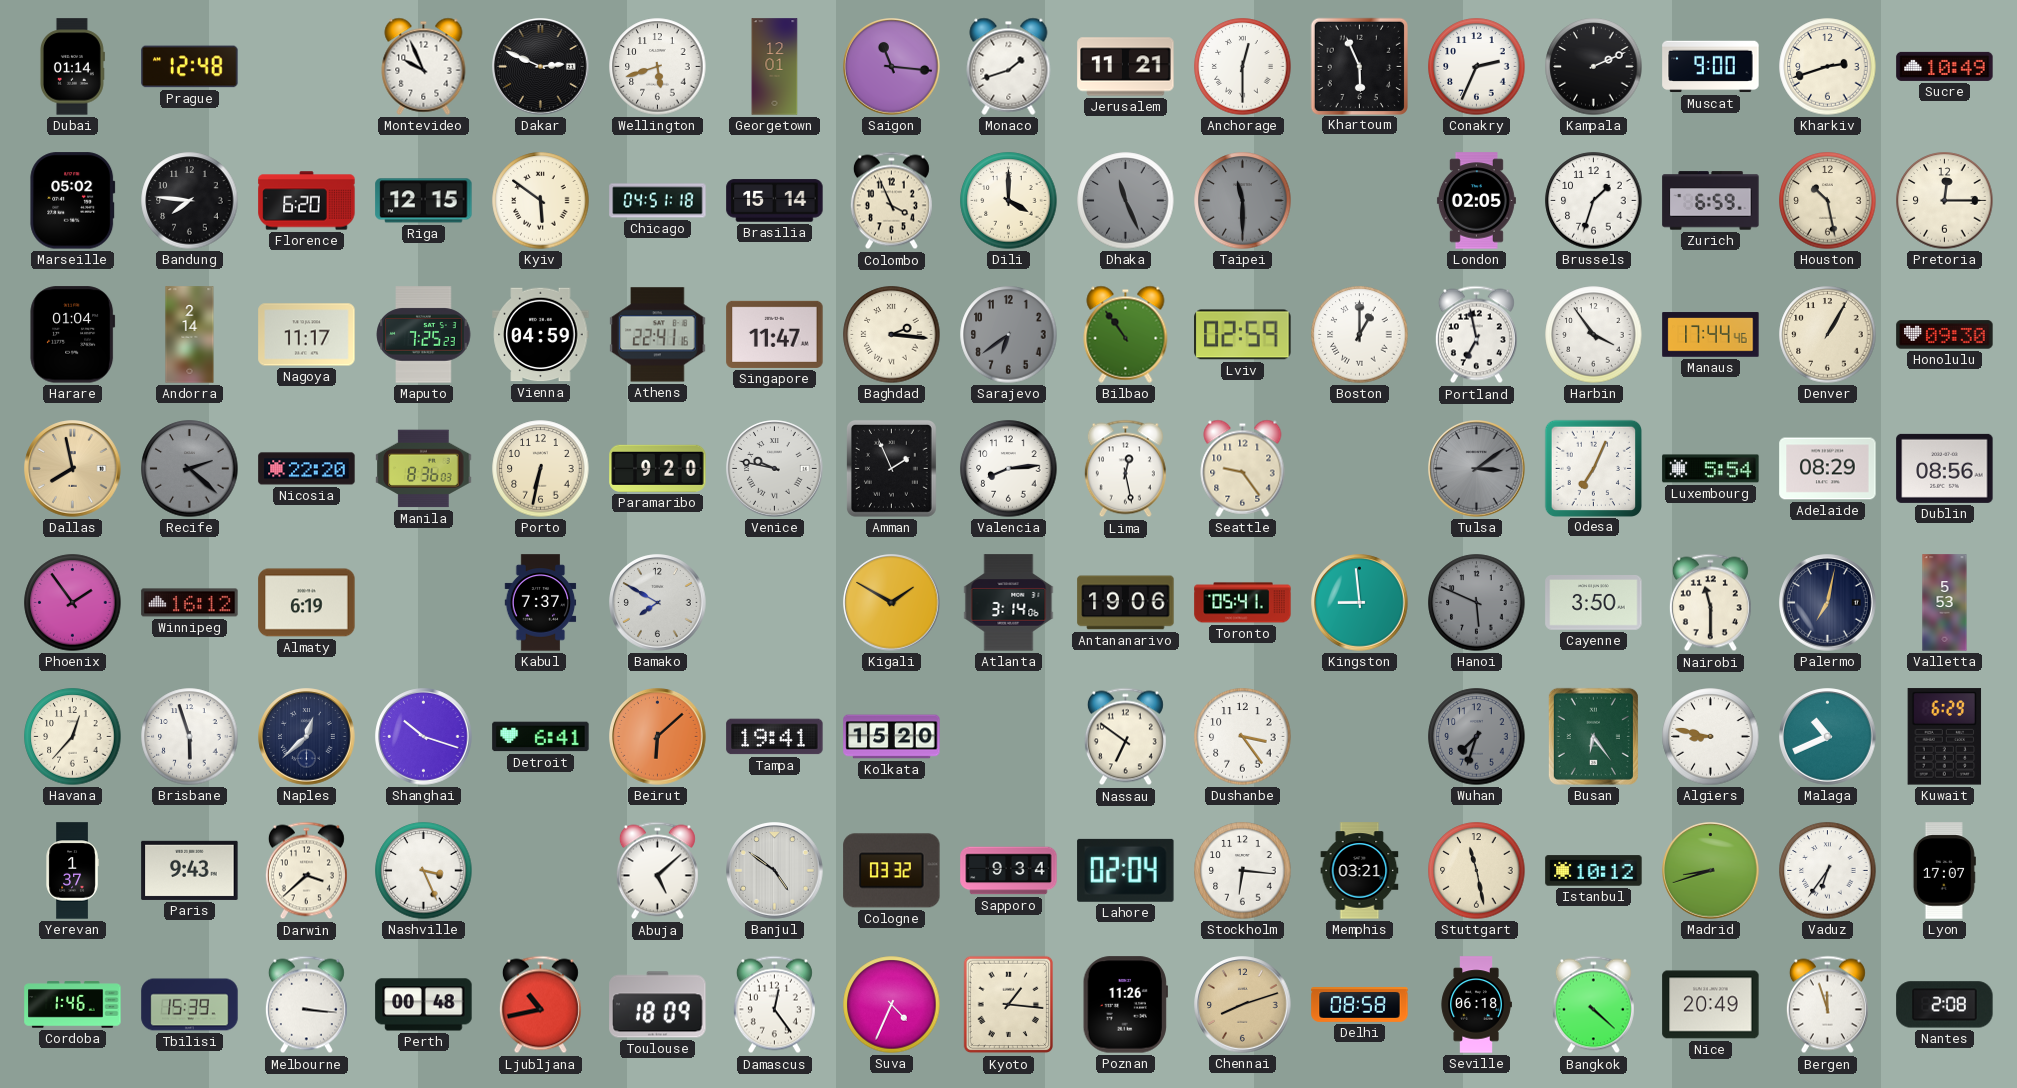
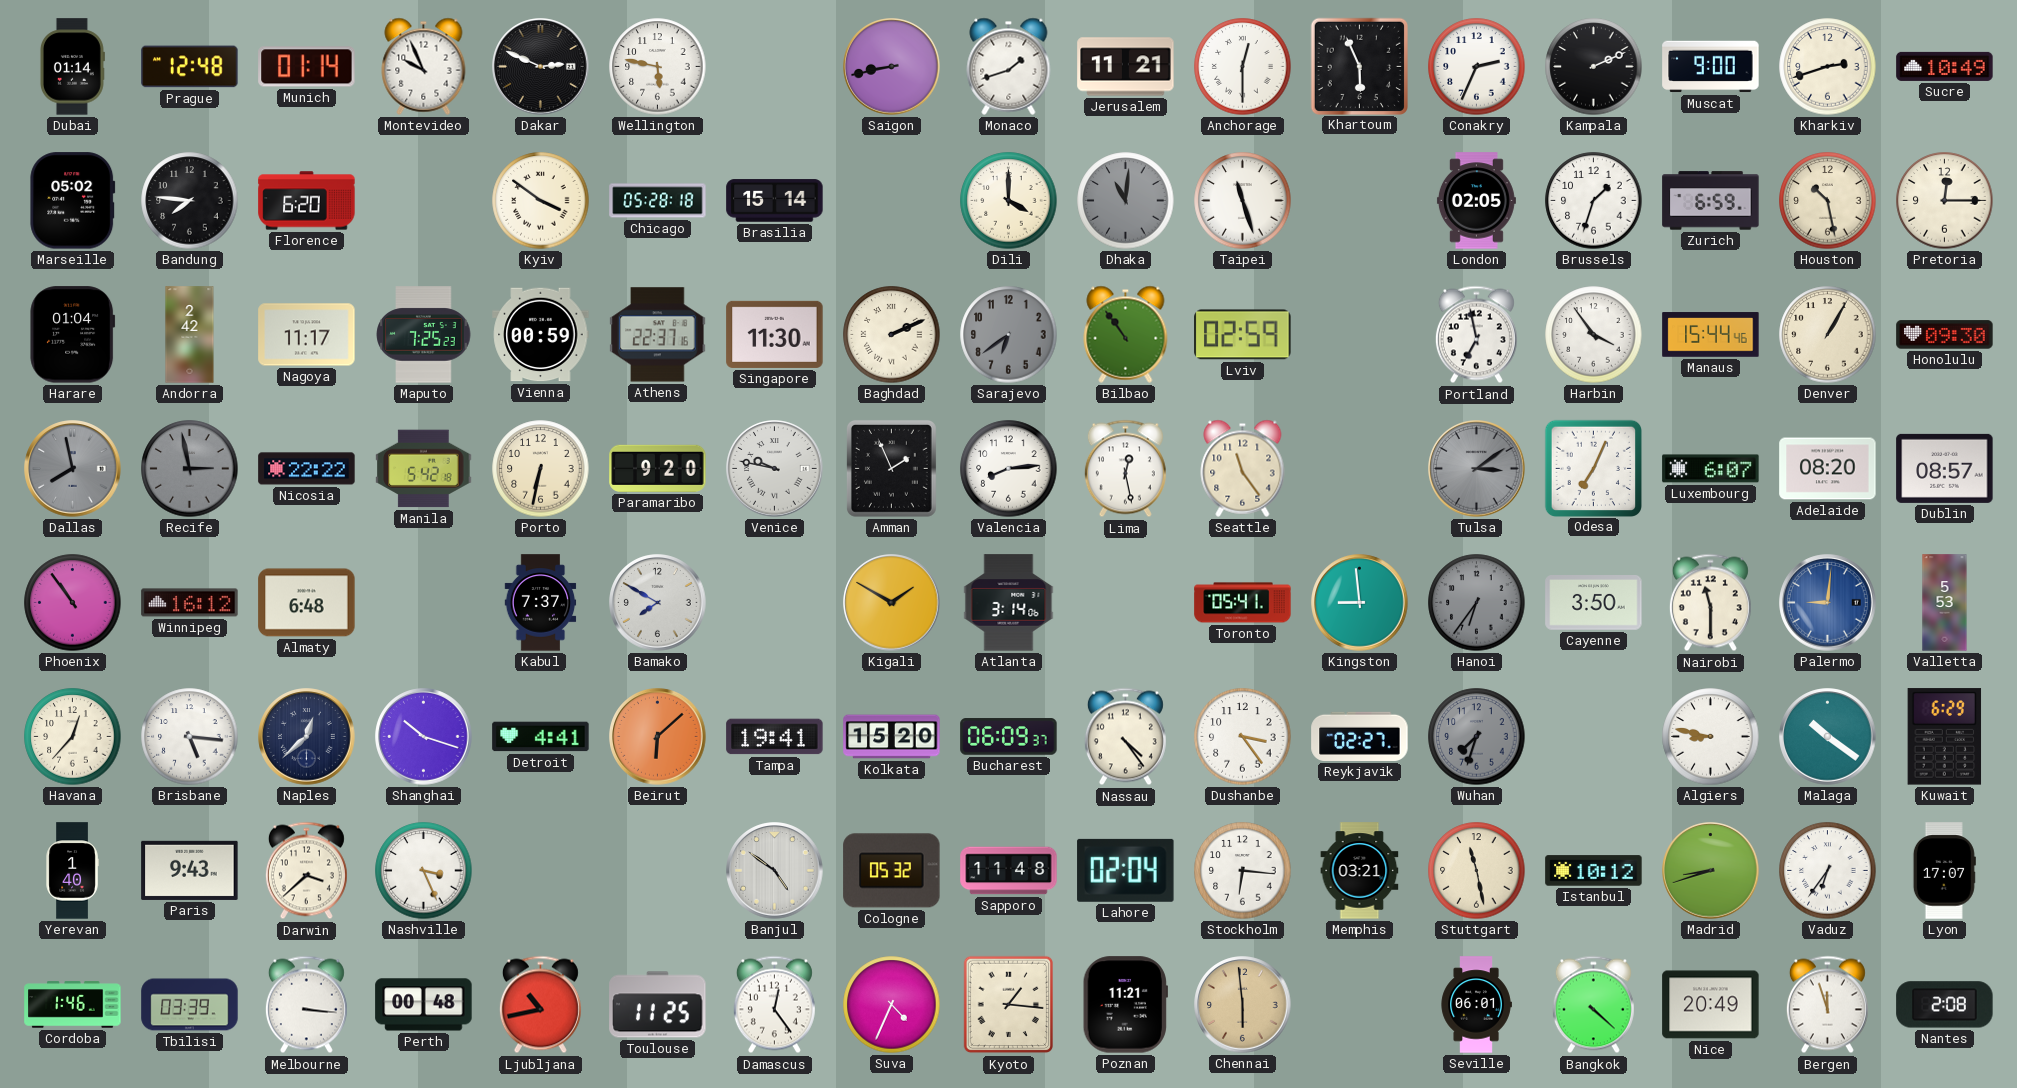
Munich: none -> 01:14
Wellington: 5:42 -> 5:47
Georgetown: 12:01 -> none
Saigon: 11:16 -> 8:43
Riga: 12:15 -> none
Kyiv: 5:51 -> 3:51
Chicago: 04:51 -> 05:28
Colombo: 3:56 -> none
Dhaka: 11:26 -> 11:01
Taipei: 11:30 -> 11:27
Taipei dial: grey -> white
Andorra: 2:14 -> 2:42
Vienna: 04:59 -> 00:59
Athens: 22:41 -> 22:37
Singapore: 11:47 -> 11:30
Baghdad: 2:16 -> 2:11
Boston: 1:00 -> none
Manaus: 17:44 -> 15:44
Dallas dial: champagne -> grey
Recife: 2:22 -> 2:58
Nicosia: 22:20 -> 22:22
Manila: 8:36 -> 5:42
Seattle: 9:24 -> 11:24
Luxembourg: 5:54 -> 6:07
Adelaide: 08:29 -> 08:20
Dublin: 08:56 -> 08:57
Phoenix: 1:54 -> 10:54
Almaty: 6:19 -> 6:48
Antananarivo: 19:06 -> none
Hanoi: 5:49 -> 6:36
Palermo: 7:02 -> 9:01
Palermo dial: navy -> blue
Brisbane: 5:57 -> 5:16
Detroit: 6:41 -> 4:41
Bucharest: none -> 06:09
Nassau: 6:51 -> 4:24
Reykjavik: none -> 02:27
Busan: 6:24 -> none
Malaga: 10:41 -> 10:21
Yerevan: 1:37 -> 1:40
Abuja: 5:08 -> none
Cologne: 03:32 -> 05:32
Sapporo: 9:34 -> 11:48
Tbilisi: 15:39 -> 03:39
Toulouse: 18:09 -> 11:25
Poznan: 11:26 -> 11:21
Chennai: 8:12 -> 5:59
Delhi: 08:58 -> none
Seville: 06:18 -> 06:01
